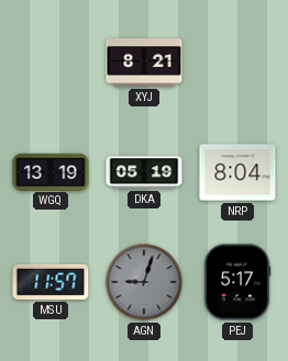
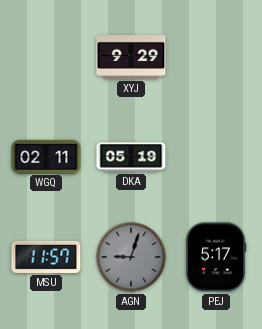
XYJ: 8:21 -> 9:29
WGQ: 13:19 -> 02:11
NRP: 8:04 -> none
